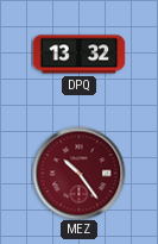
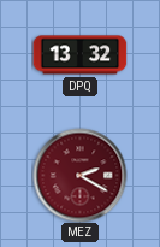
MEZ: 10:24 -> 2:20
